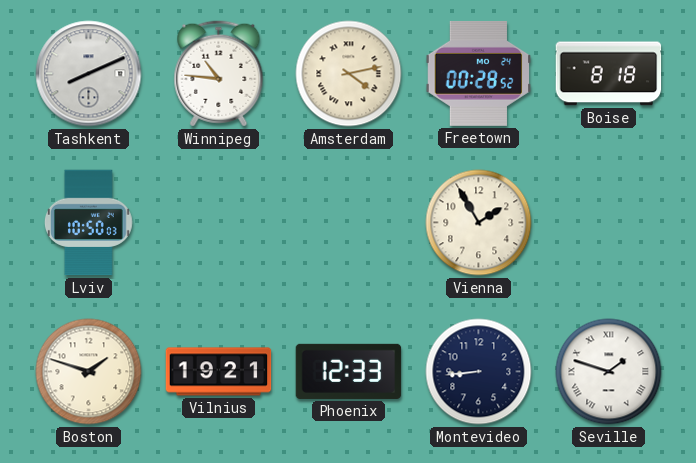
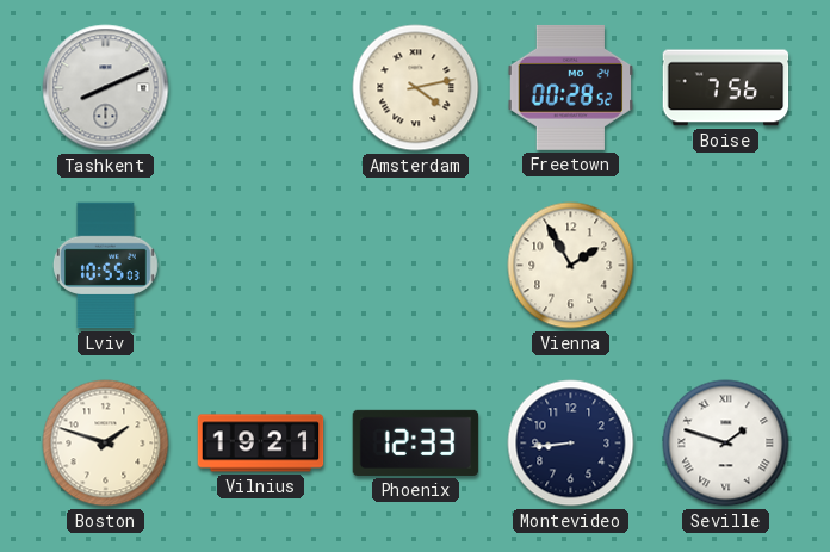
Winnipeg: 10:46 -> none
Boise: 8:18 -> 7:56
Lviv: 10:50 -> 10:55
